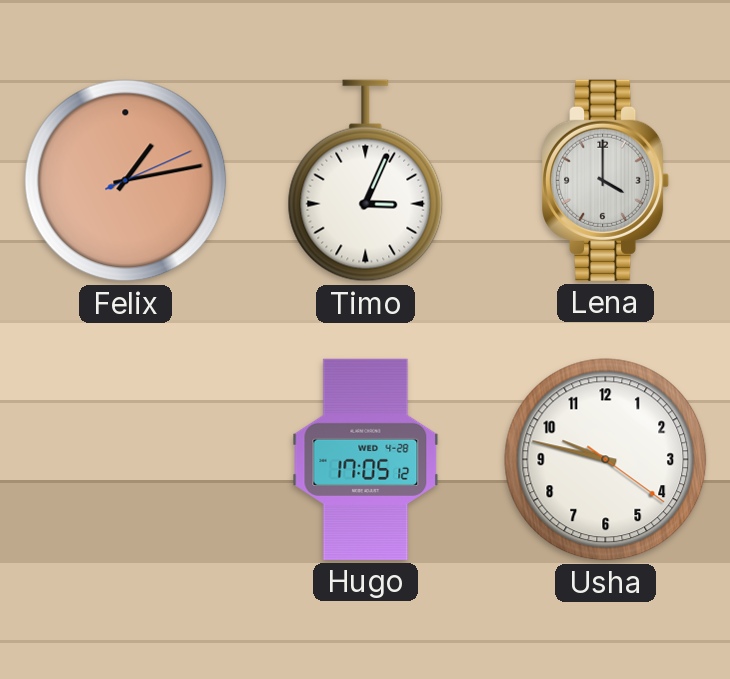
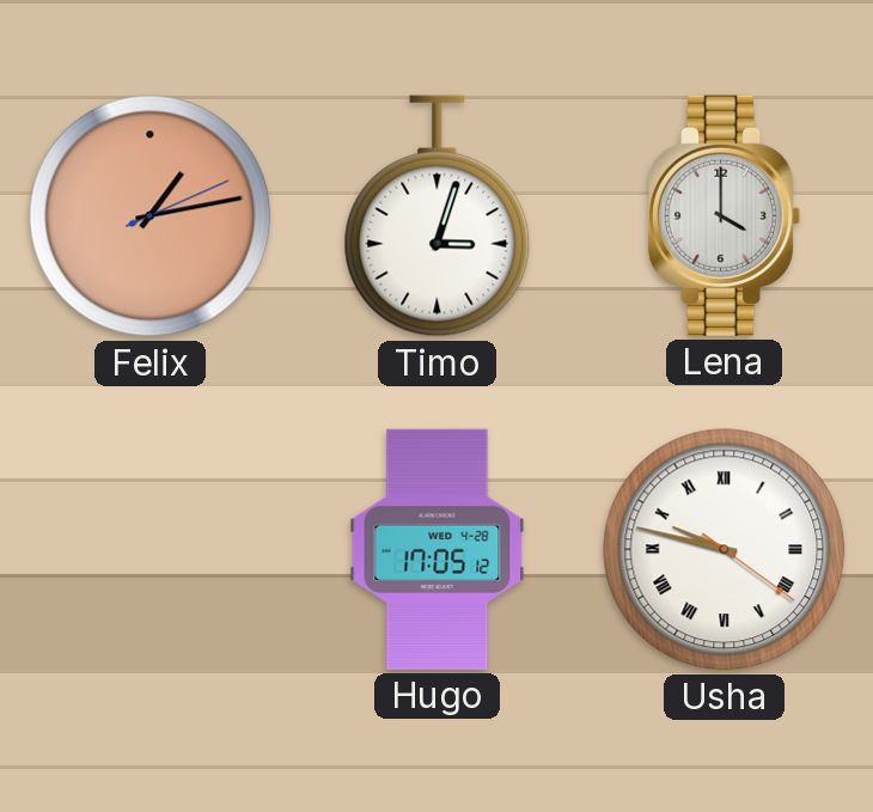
Timo: 3:04 -> 3:03
Usha numerals: Arabic -> Roman
